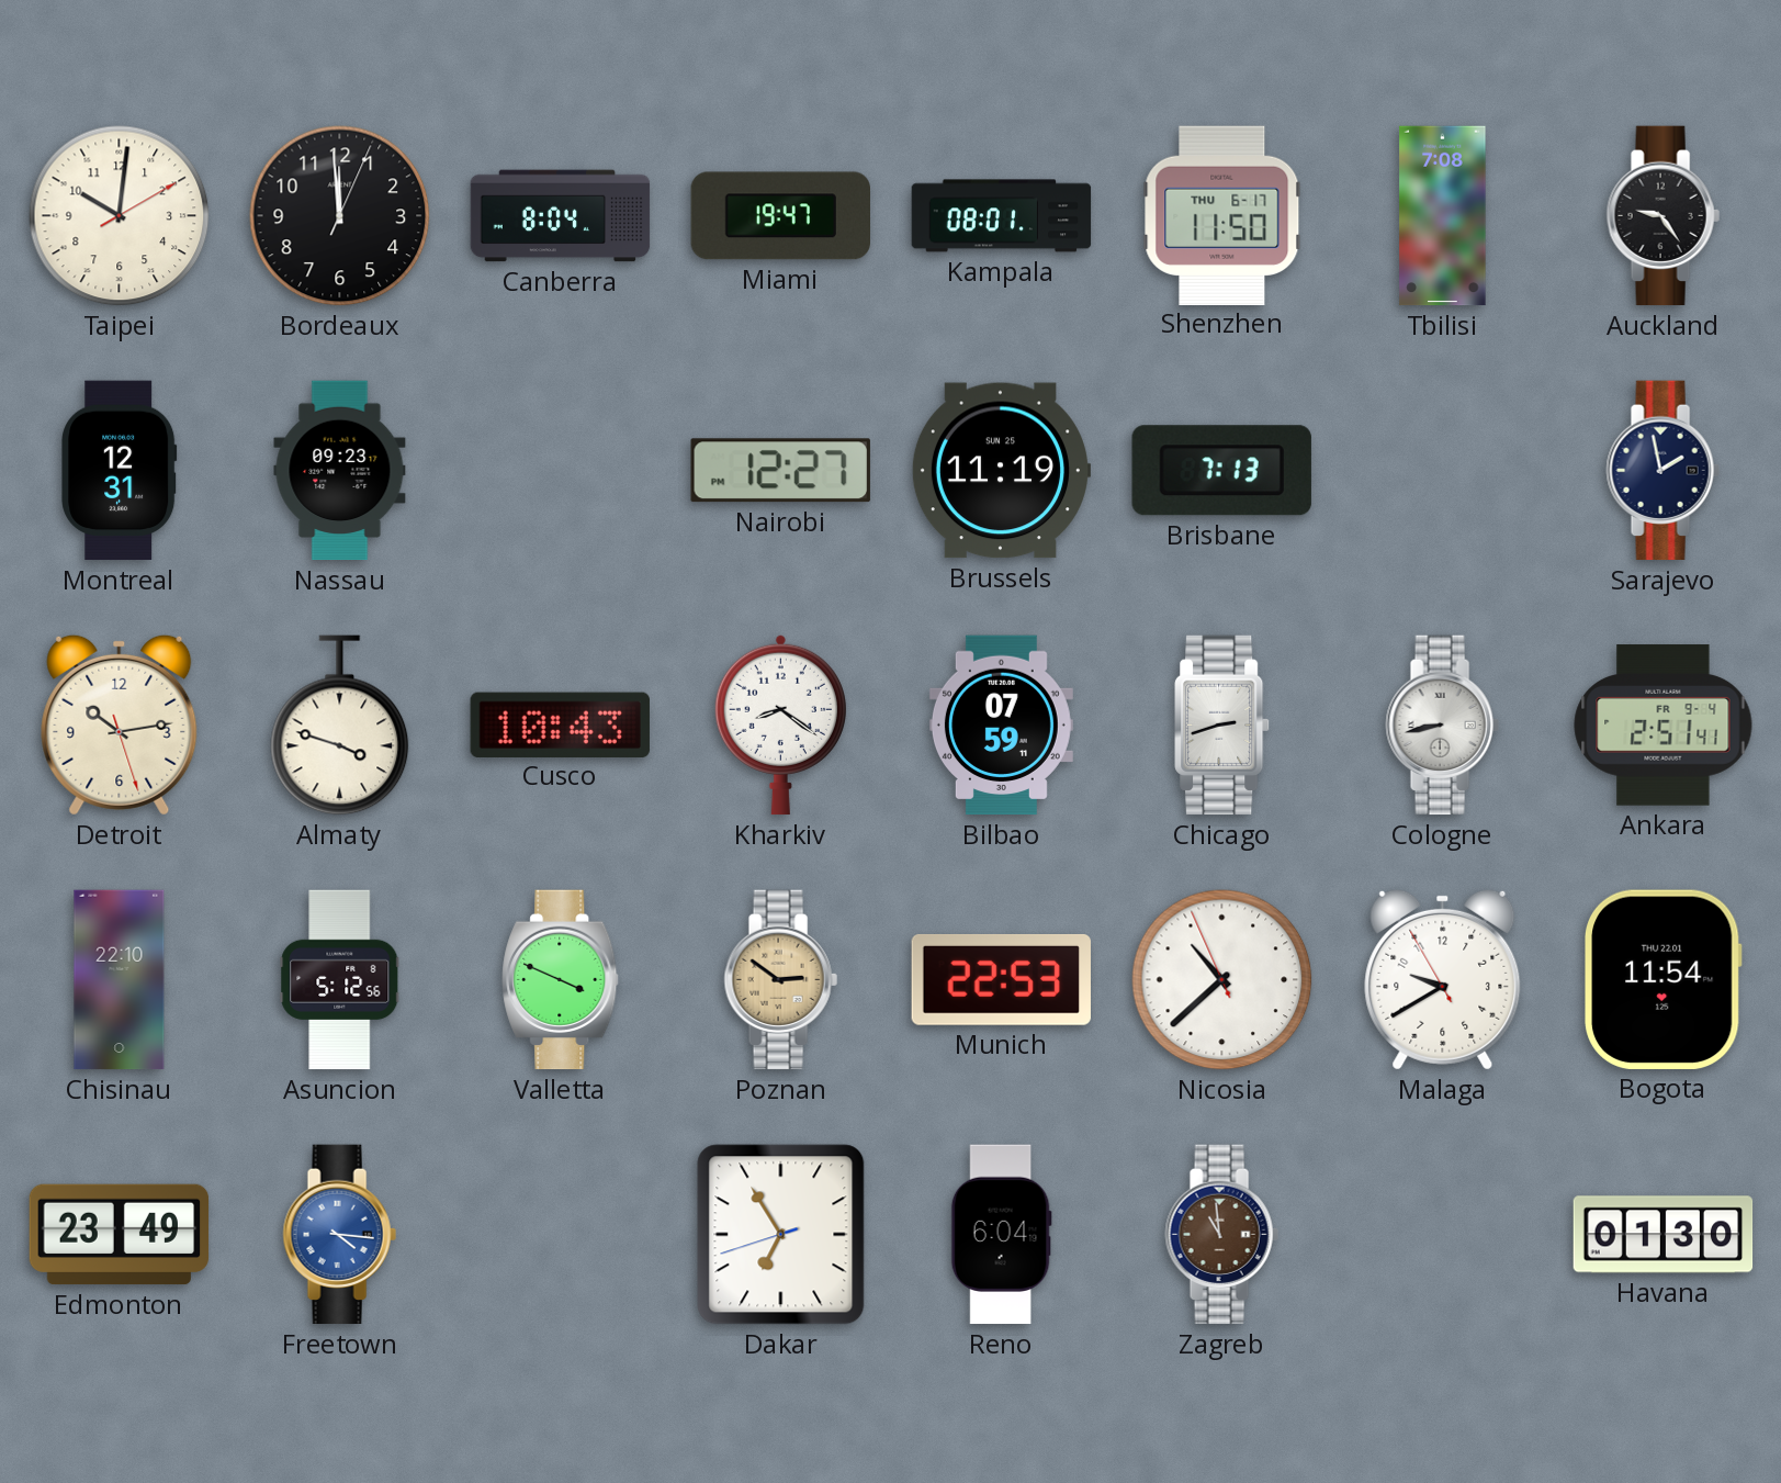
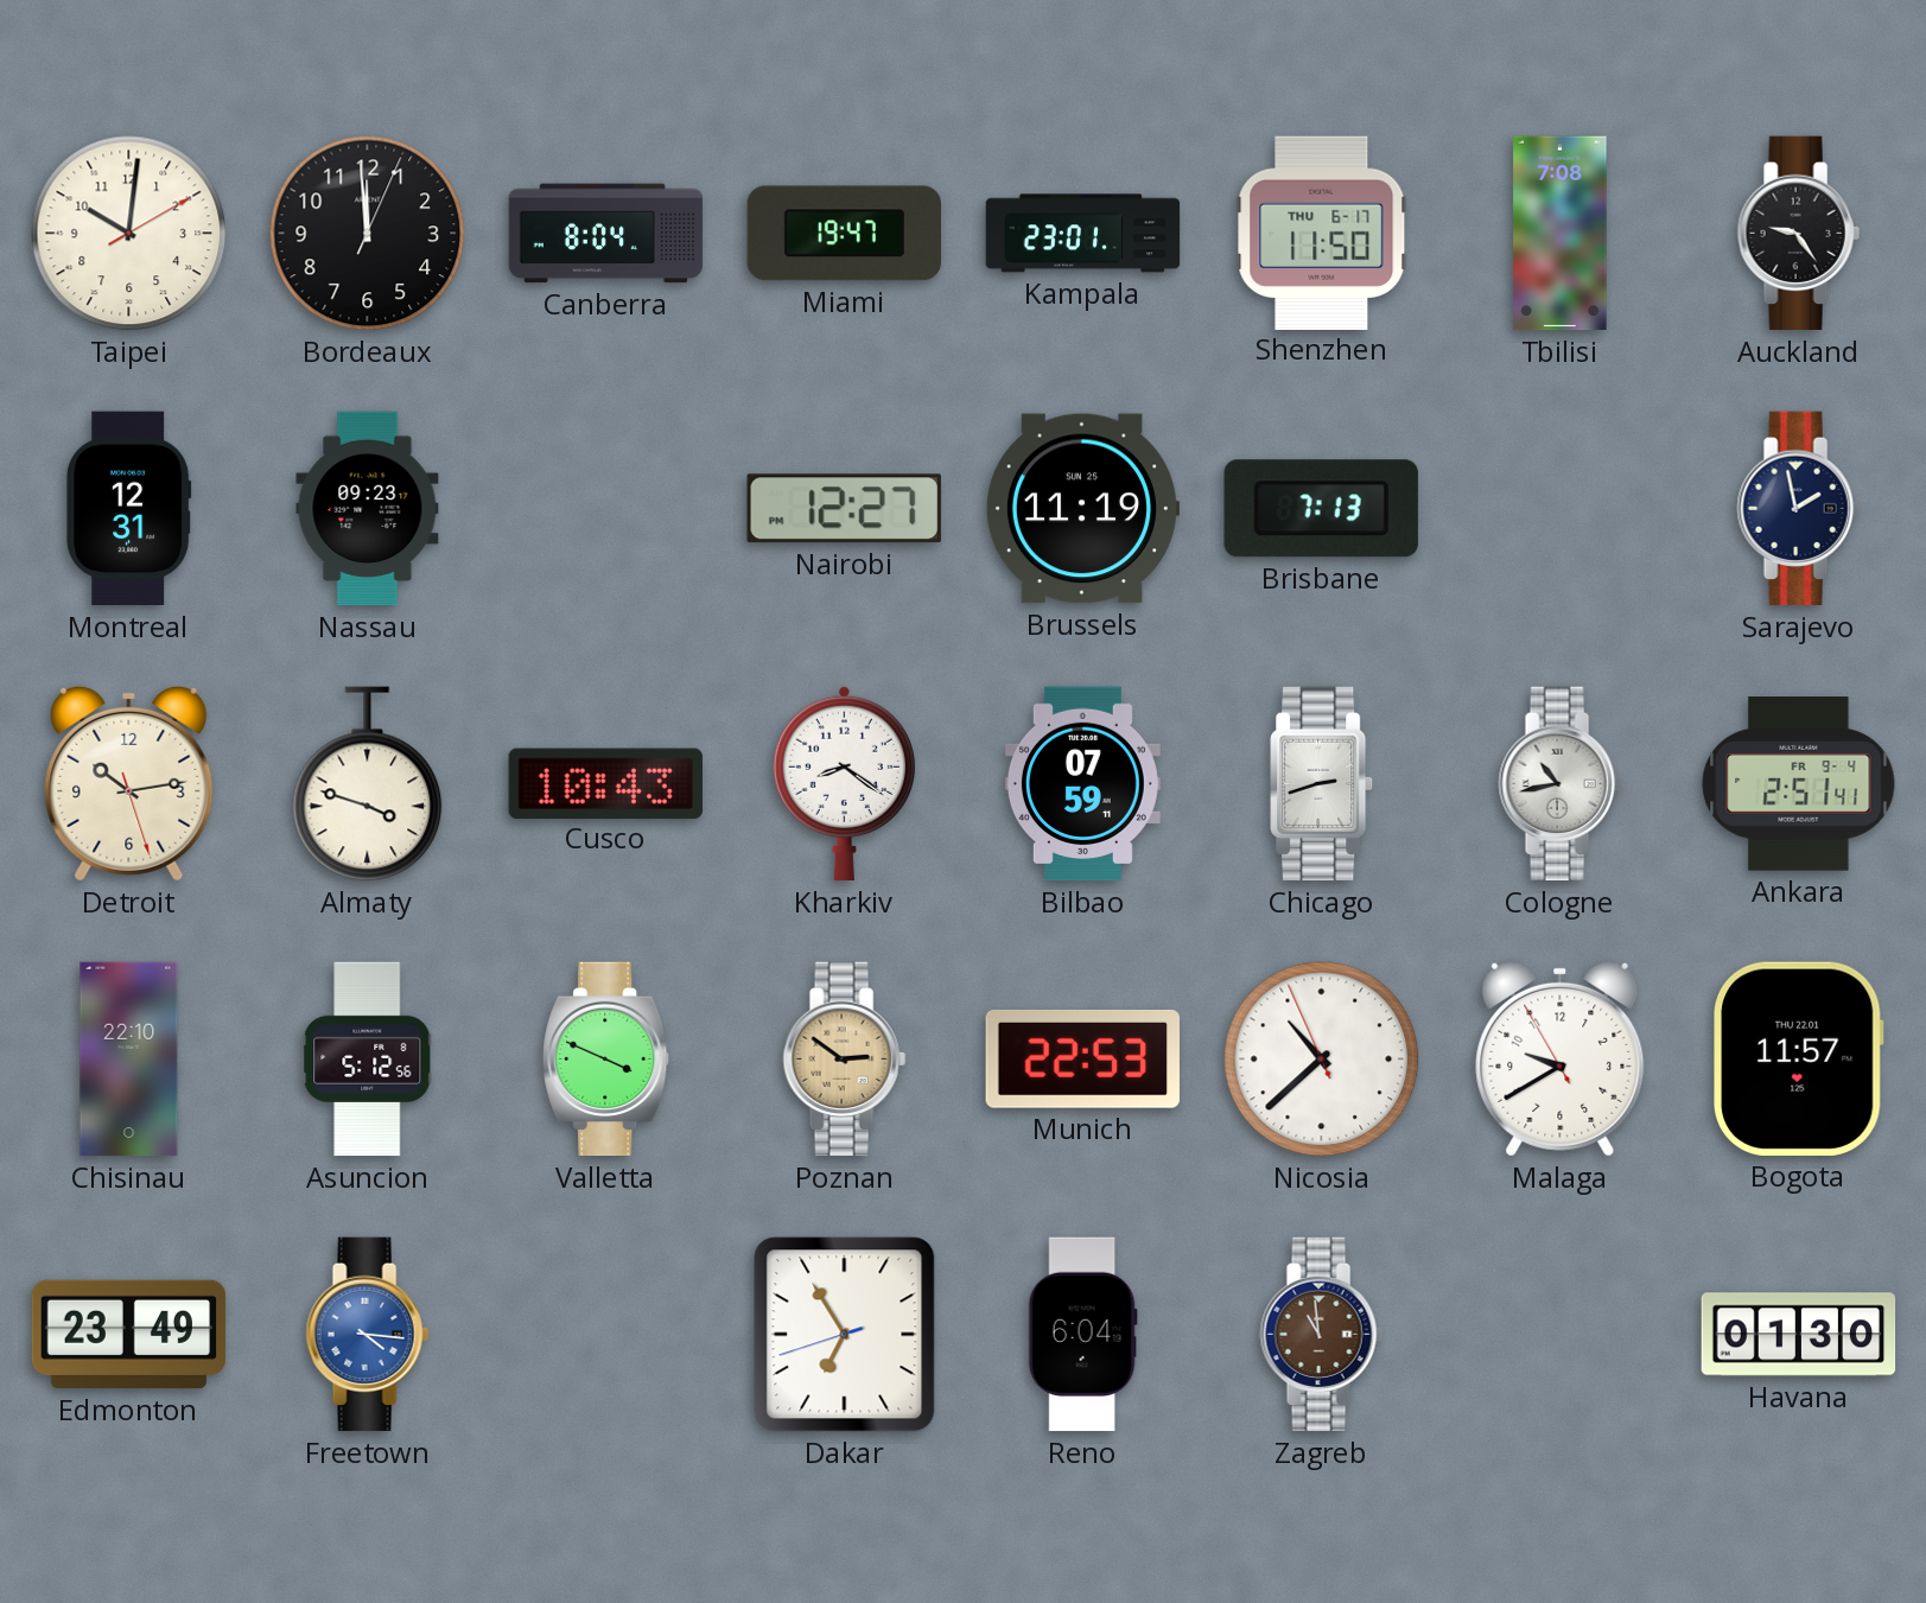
Kampala: 08:01 -> 23:01
Cologne: 8:43 -> 10:43
Bogota: 11:54 -> 11:57
